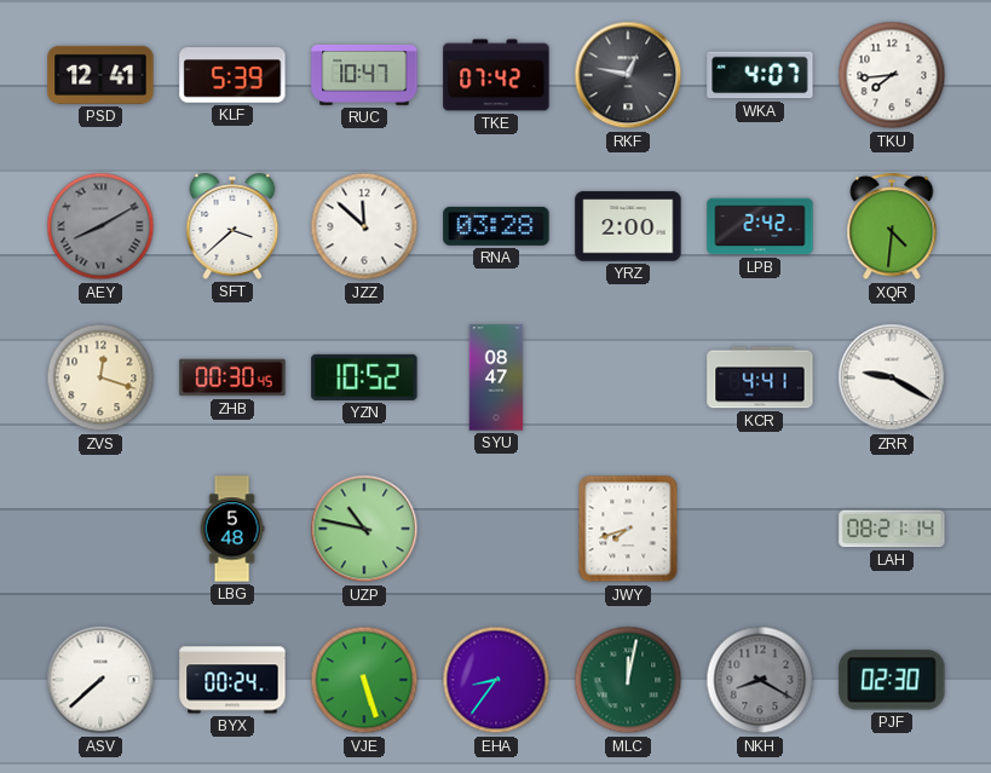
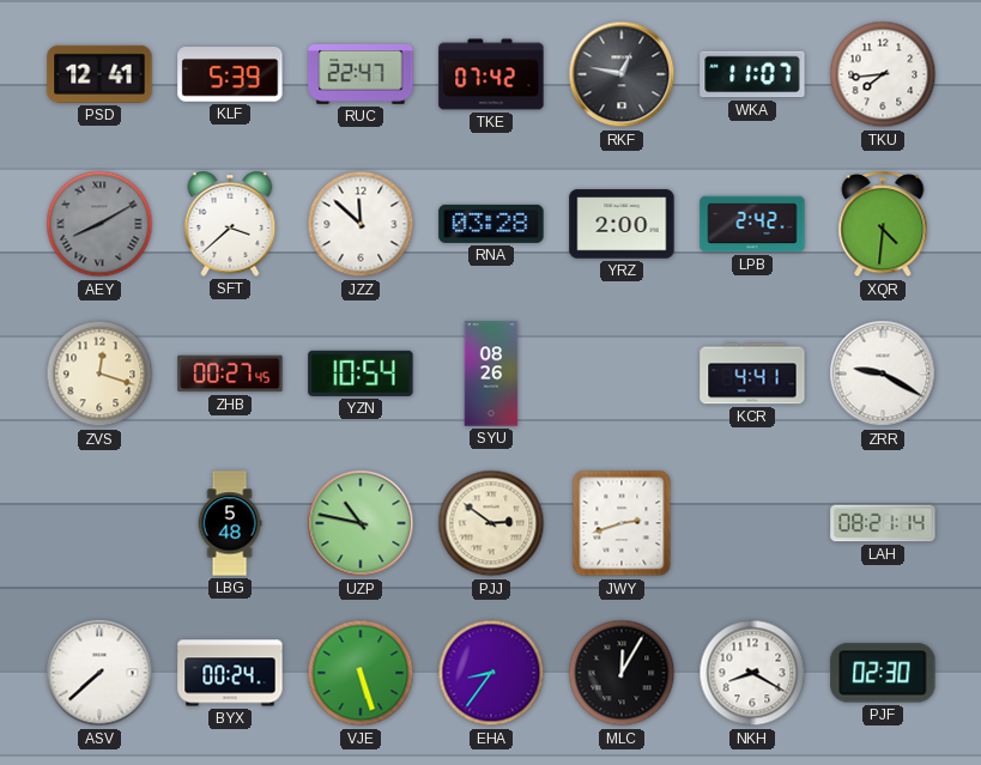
RUC: 10:47 -> 22:47
WKA: 4:07 -> 11:07
ZHB: 00:30 -> 00:27
YZN: 10:52 -> 10:54
SYU: 08:47 -> 08:26
PJJ: none -> 2:51
JWY: 7:42 -> 2:42
MLC: 12:02 -> 12:05
MLC dial: green -> black
NKH dial: grey -> white
